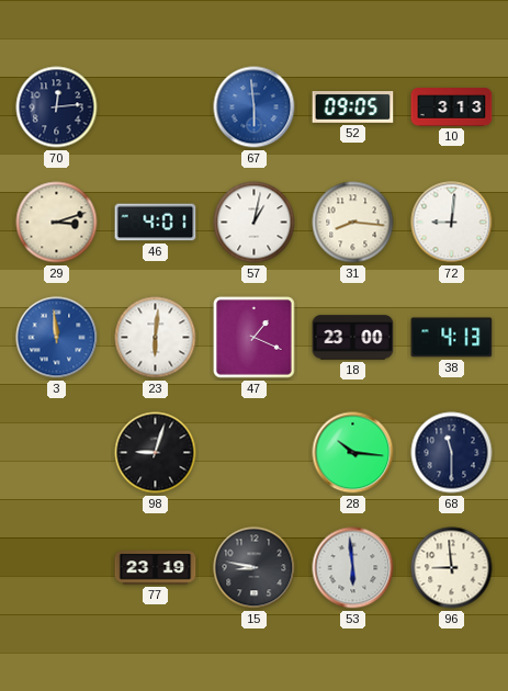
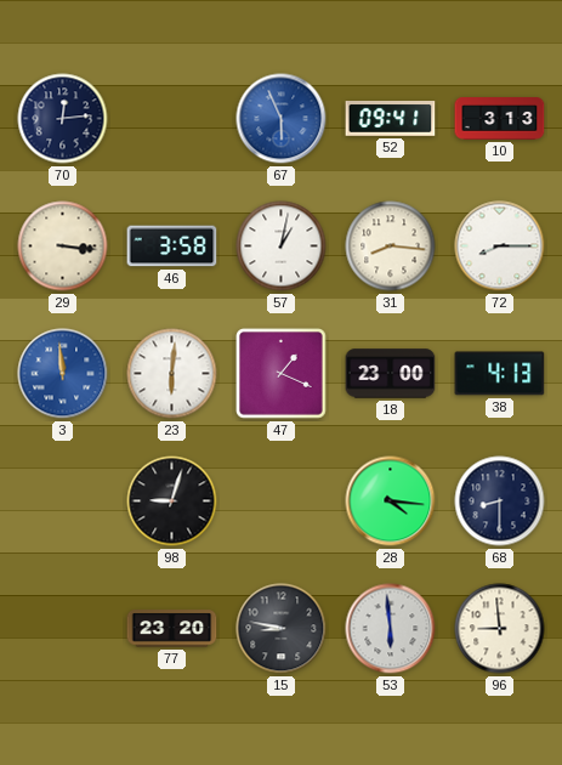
67: 5:59 -> 5:56
52: 09:05 -> 09:41
29: 3:12 -> 3:16
46: 4:01 -> 3:58
72: 9:01 -> 8:15
28: 10:16 -> 4:16
68: 11:30 -> 8:30
77: 23:19 -> 23:20
